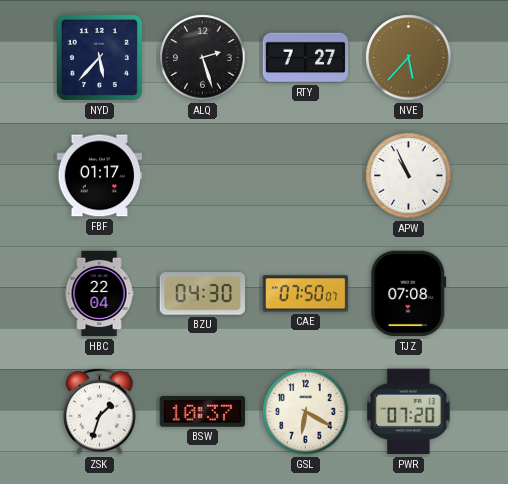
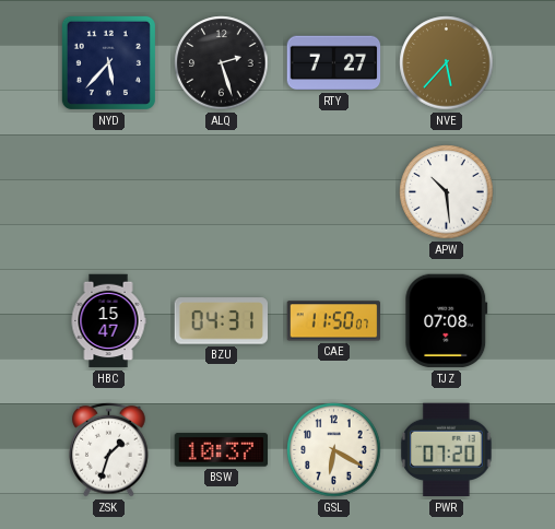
FBF: 01:17 -> none
APW: 10:56 -> 10:29
HBC: 22:04 -> 15:47
BZU: 04:30 -> 04:31
CAE: 07:50 -> 11:50
